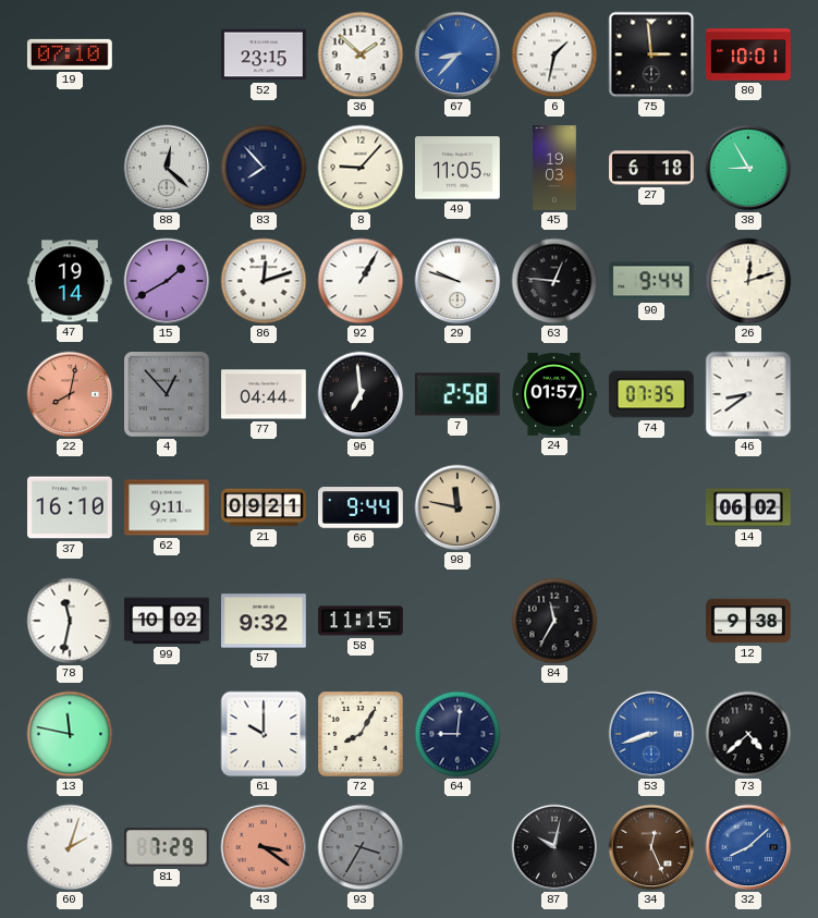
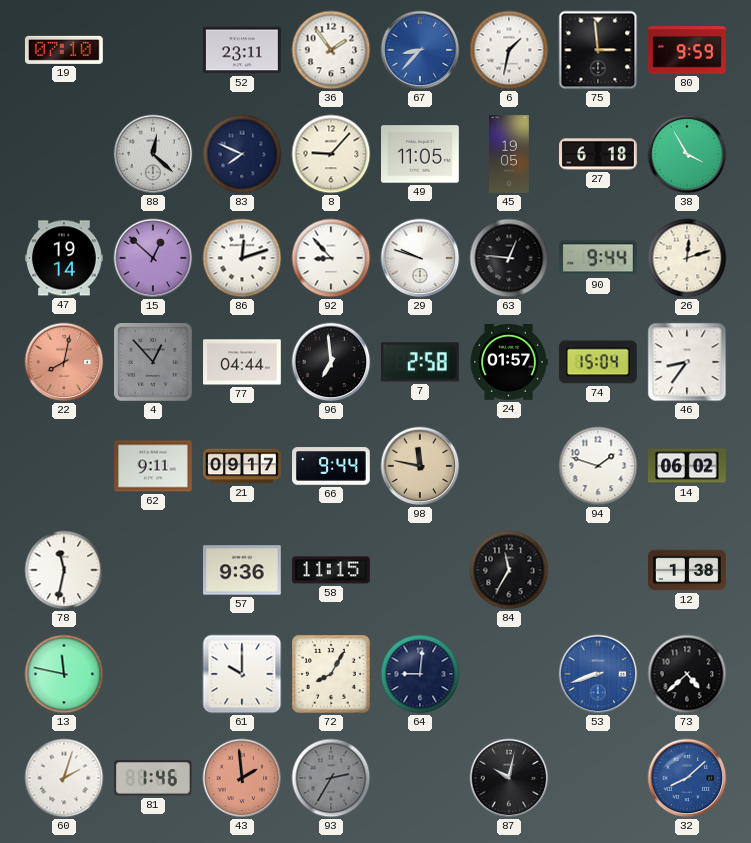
52: 23:15 -> 23:11
36: 1:52 -> 1:54
80: 10:01 -> 9:59
83: 7:53 -> 7:49
45: 19:03 -> 19:05
38: 8:55 -> 3:55
15: 1:40 -> 12:52
92: 1:05 -> 8:53
74: 07:35 -> 15:04
46: 8:39 -> 8:36
37: 16:10 -> none
21: 09:21 -> 09:17
94: none -> 1:48
99: 10:02 -> none
57: 9:32 -> 9:36
12: 9:38 -> 1:38
81: 7:29 -> 1:46
43: 3:21 -> 1:59
93: 3:35 -> 2:35
34: 12:26 -> none
